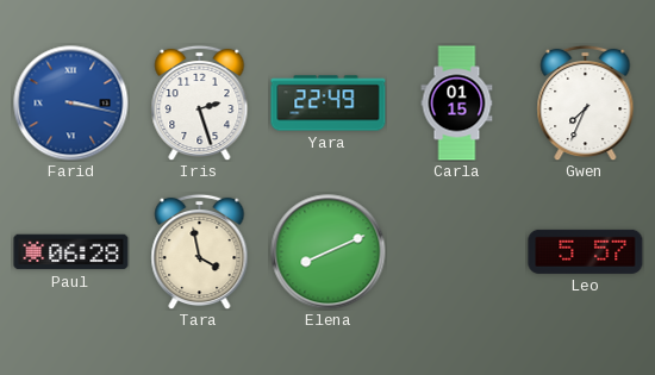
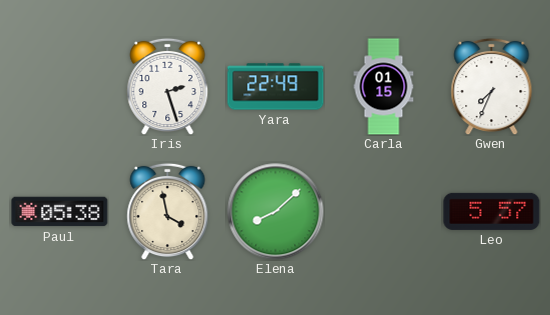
Farid: 3:17 -> none
Paul: 06:28 -> 05:38
Elena: 8:11 -> 8:08
